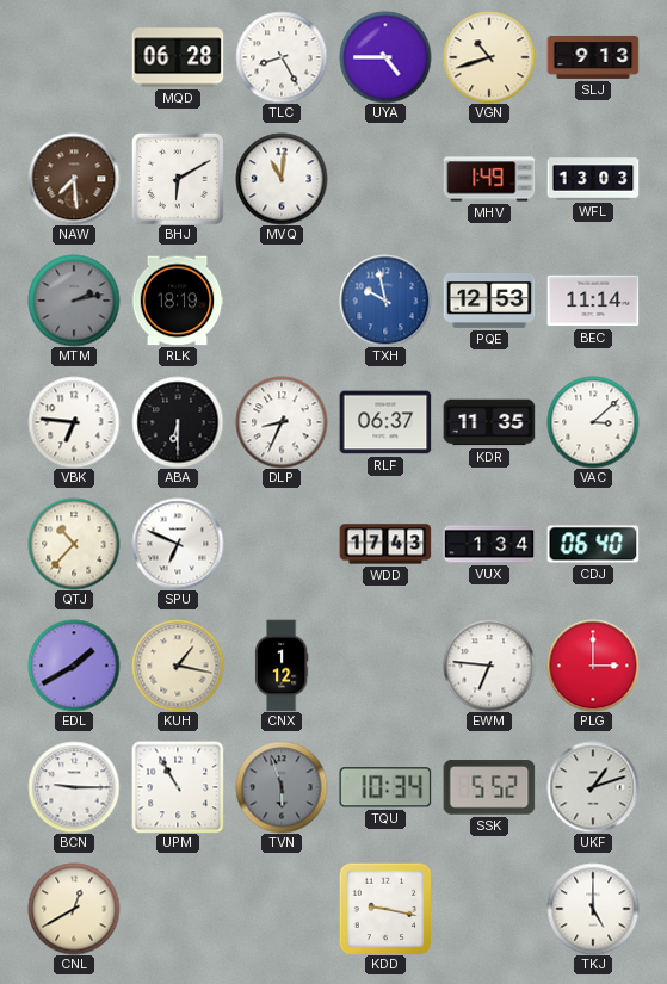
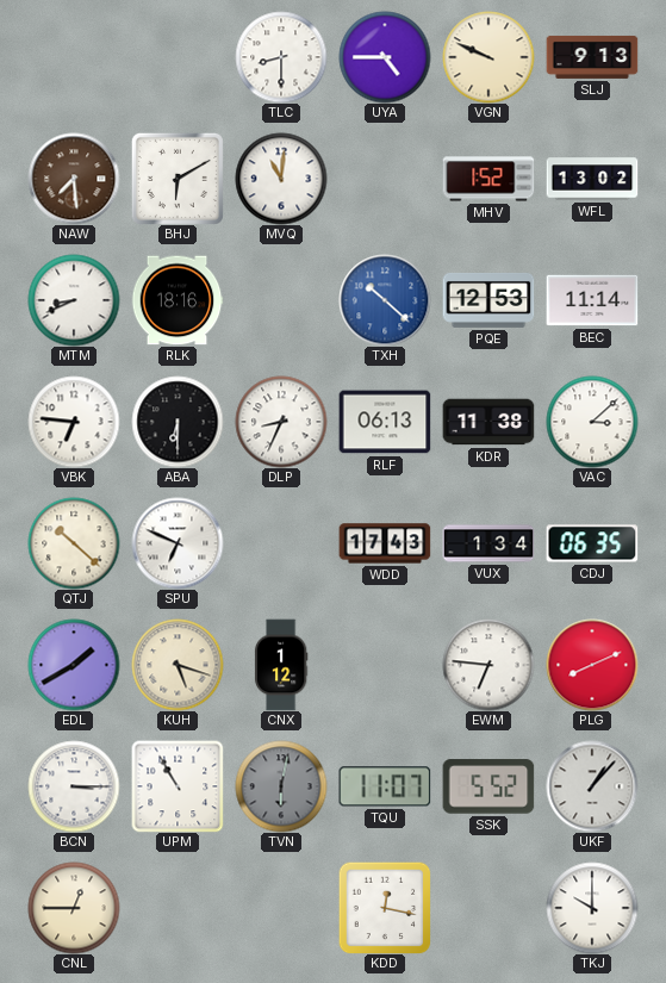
MQD: 06:28 -> none
TLC: 8:25 -> 8:30
VGN: 10:42 -> 9:49
MHV: 1:49 -> 1:52
WFL: 13:03 -> 13:02
MTM: 2:13 -> 8:41
MTM dial: grey -> white
RLK: 18:19 -> 18:16
TXH: 9:58 -> 10:22
RLF: 06:37 -> 06:13
KDR: 11:35 -> 11:38
QTJ: 10:37 -> 10:22
CDJ: 06:40 -> 06:35
KUH: 1:17 -> 5:18
PLG: 3:00 -> 8:11
BCN: 9:15 -> 3:15
TVN: 5:57 -> 6:02
TQU: 10:34 -> 11:07
UKF: 1:12 -> 1:07
CNL: 12:40 -> 12:45
KDD: 9:17 -> 12:17
TKJ: 5:00 -> 10:00
